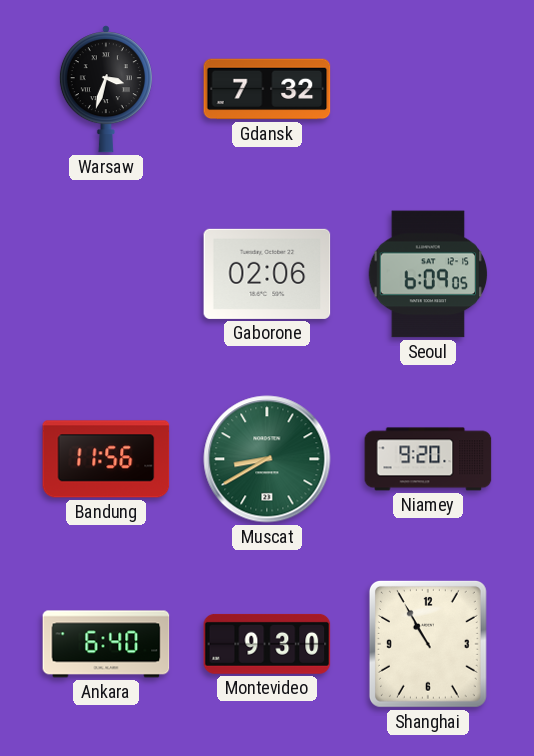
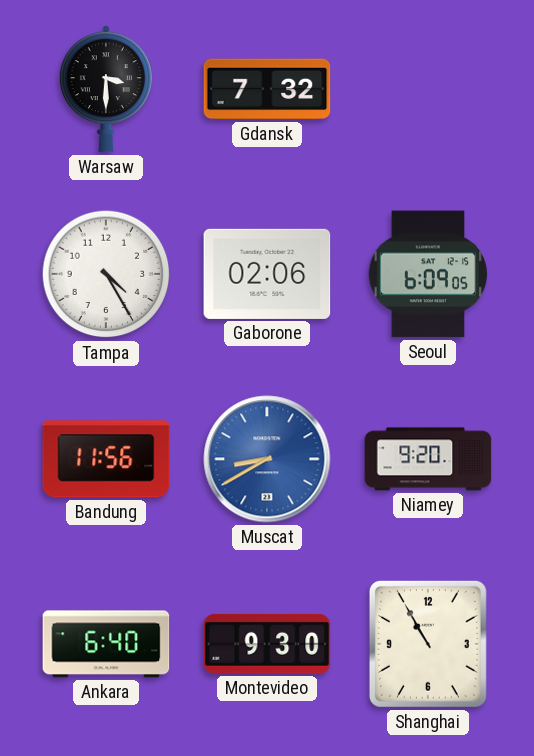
Warsaw: 3:33 -> 3:30
Tampa: none -> 4:25
Muscat dial: green -> blue
